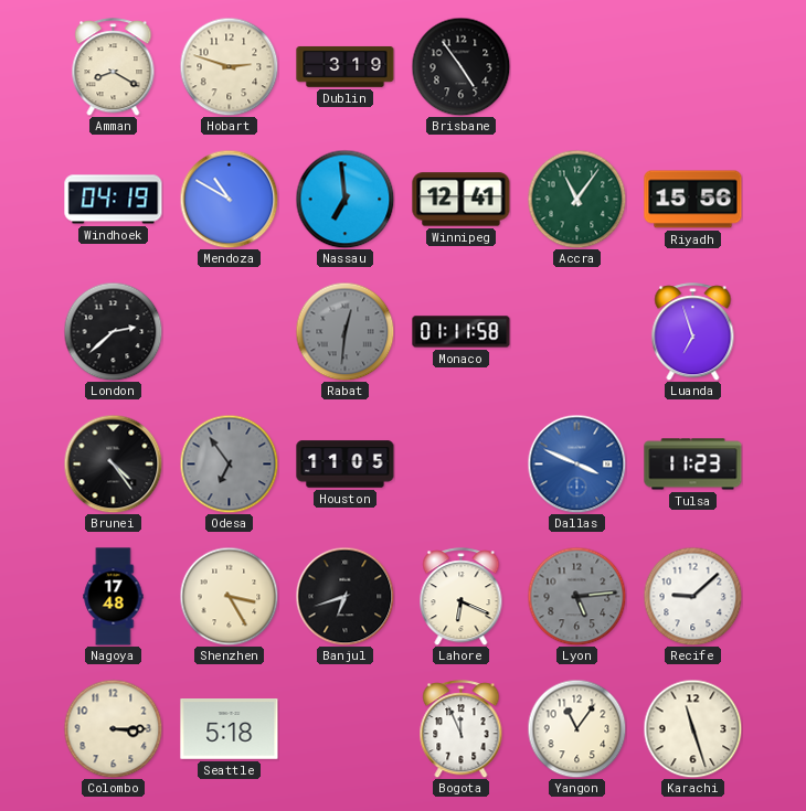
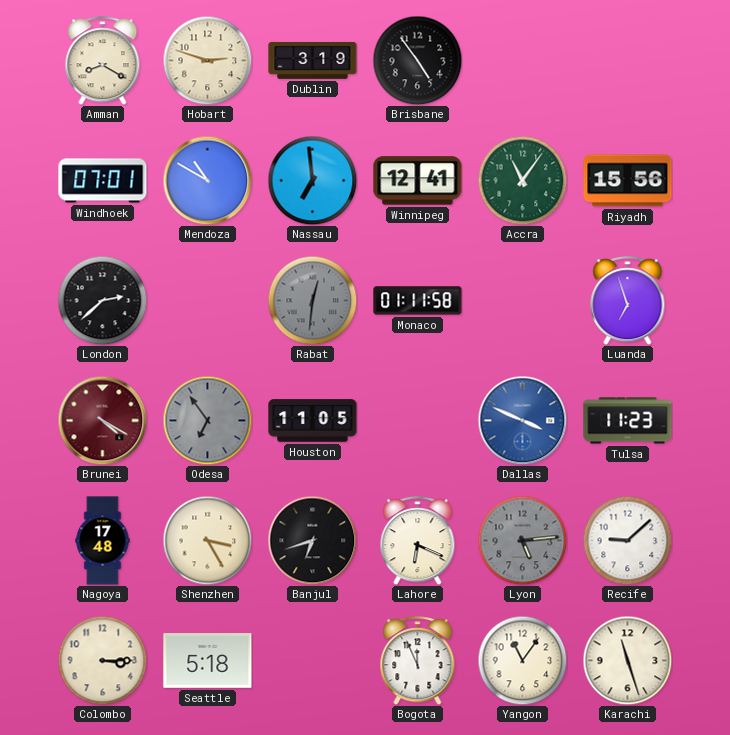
Windhoek: 04:19 -> 07:01
Brunei: 4:24 -> 4:20
Brunei dial: black -> burgundy
